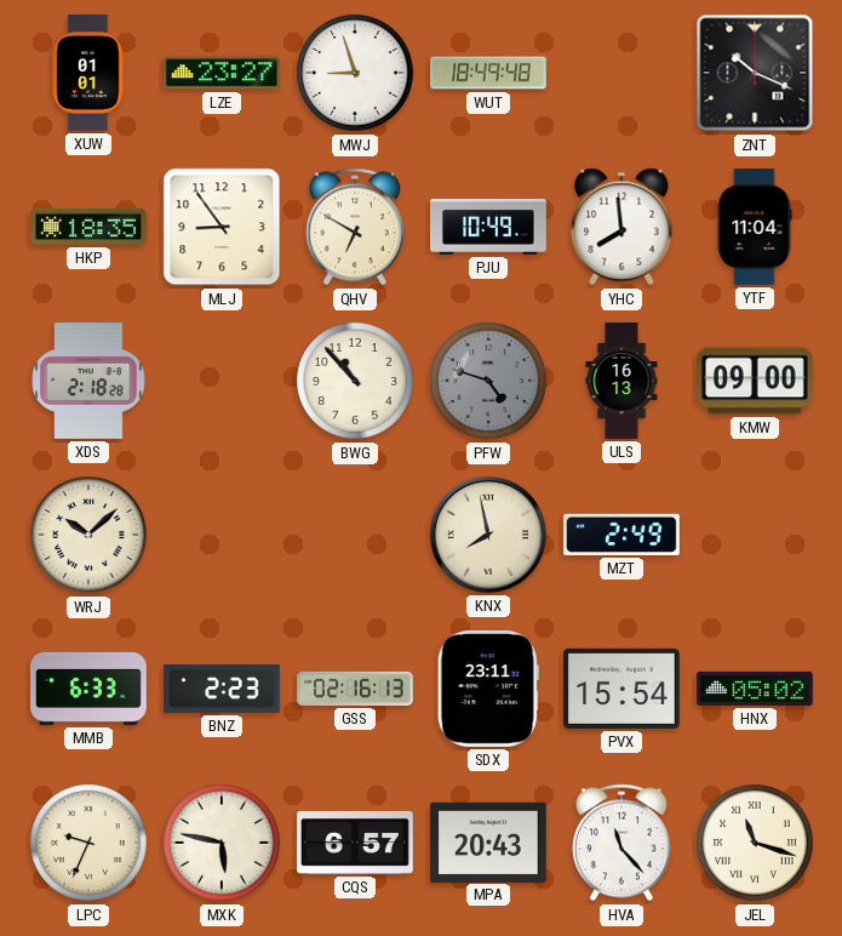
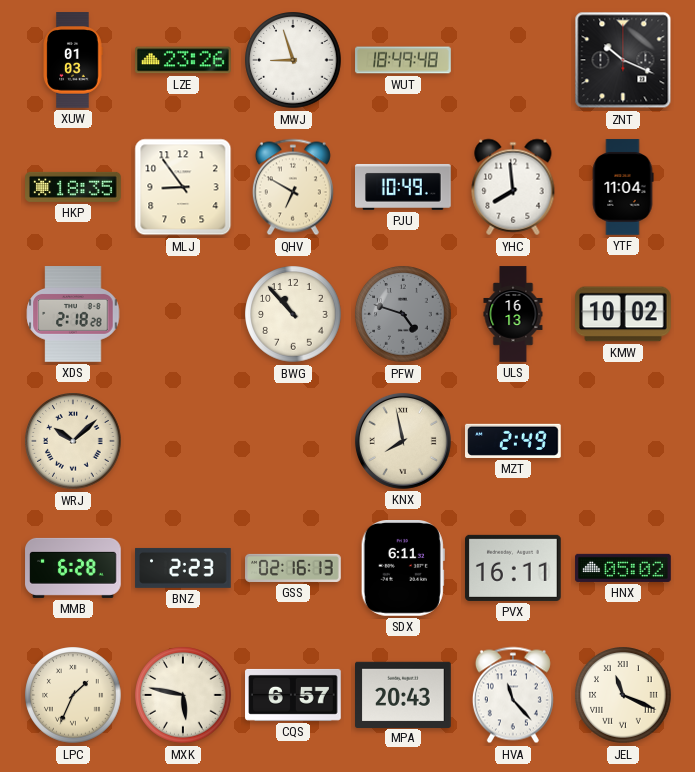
XUW: 01:01 -> 01:03
LZE: 23:27 -> 23:26
KMW: 09:00 -> 10:02
MMB: 6:33 -> 6:28
SDX: 23:11 -> 6:11
PVX: 15:54 -> 16:11
LPC: 9:34 -> 1:34
JEL: 11:18 -> 11:19
